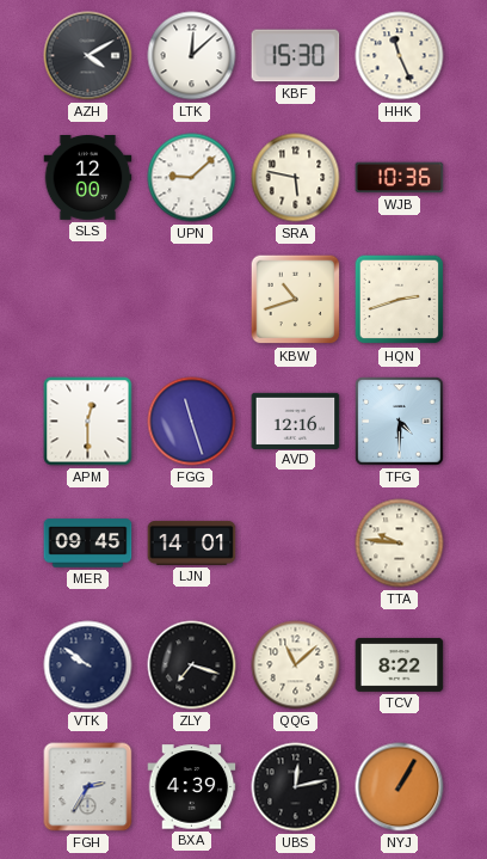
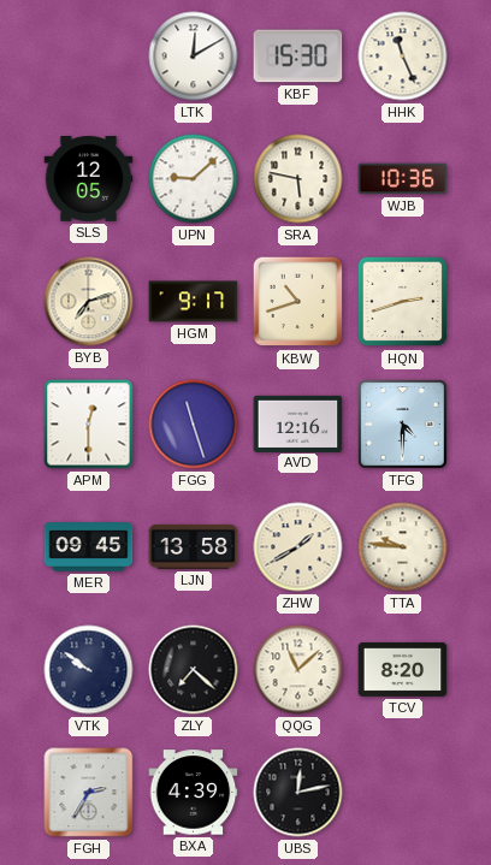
AZH: 4:10 -> none
LTK: 12:08 -> 12:10
SLS: 12:00 -> 12:05
BYB: none -> 7:12
HGM: none -> 9:17
LJN: 14:01 -> 13:58
ZHW: none -> 1:40
ZLY: 7:18 -> 7:22
TCV: 8:22 -> 8:20
NYJ: 1:05 -> none
